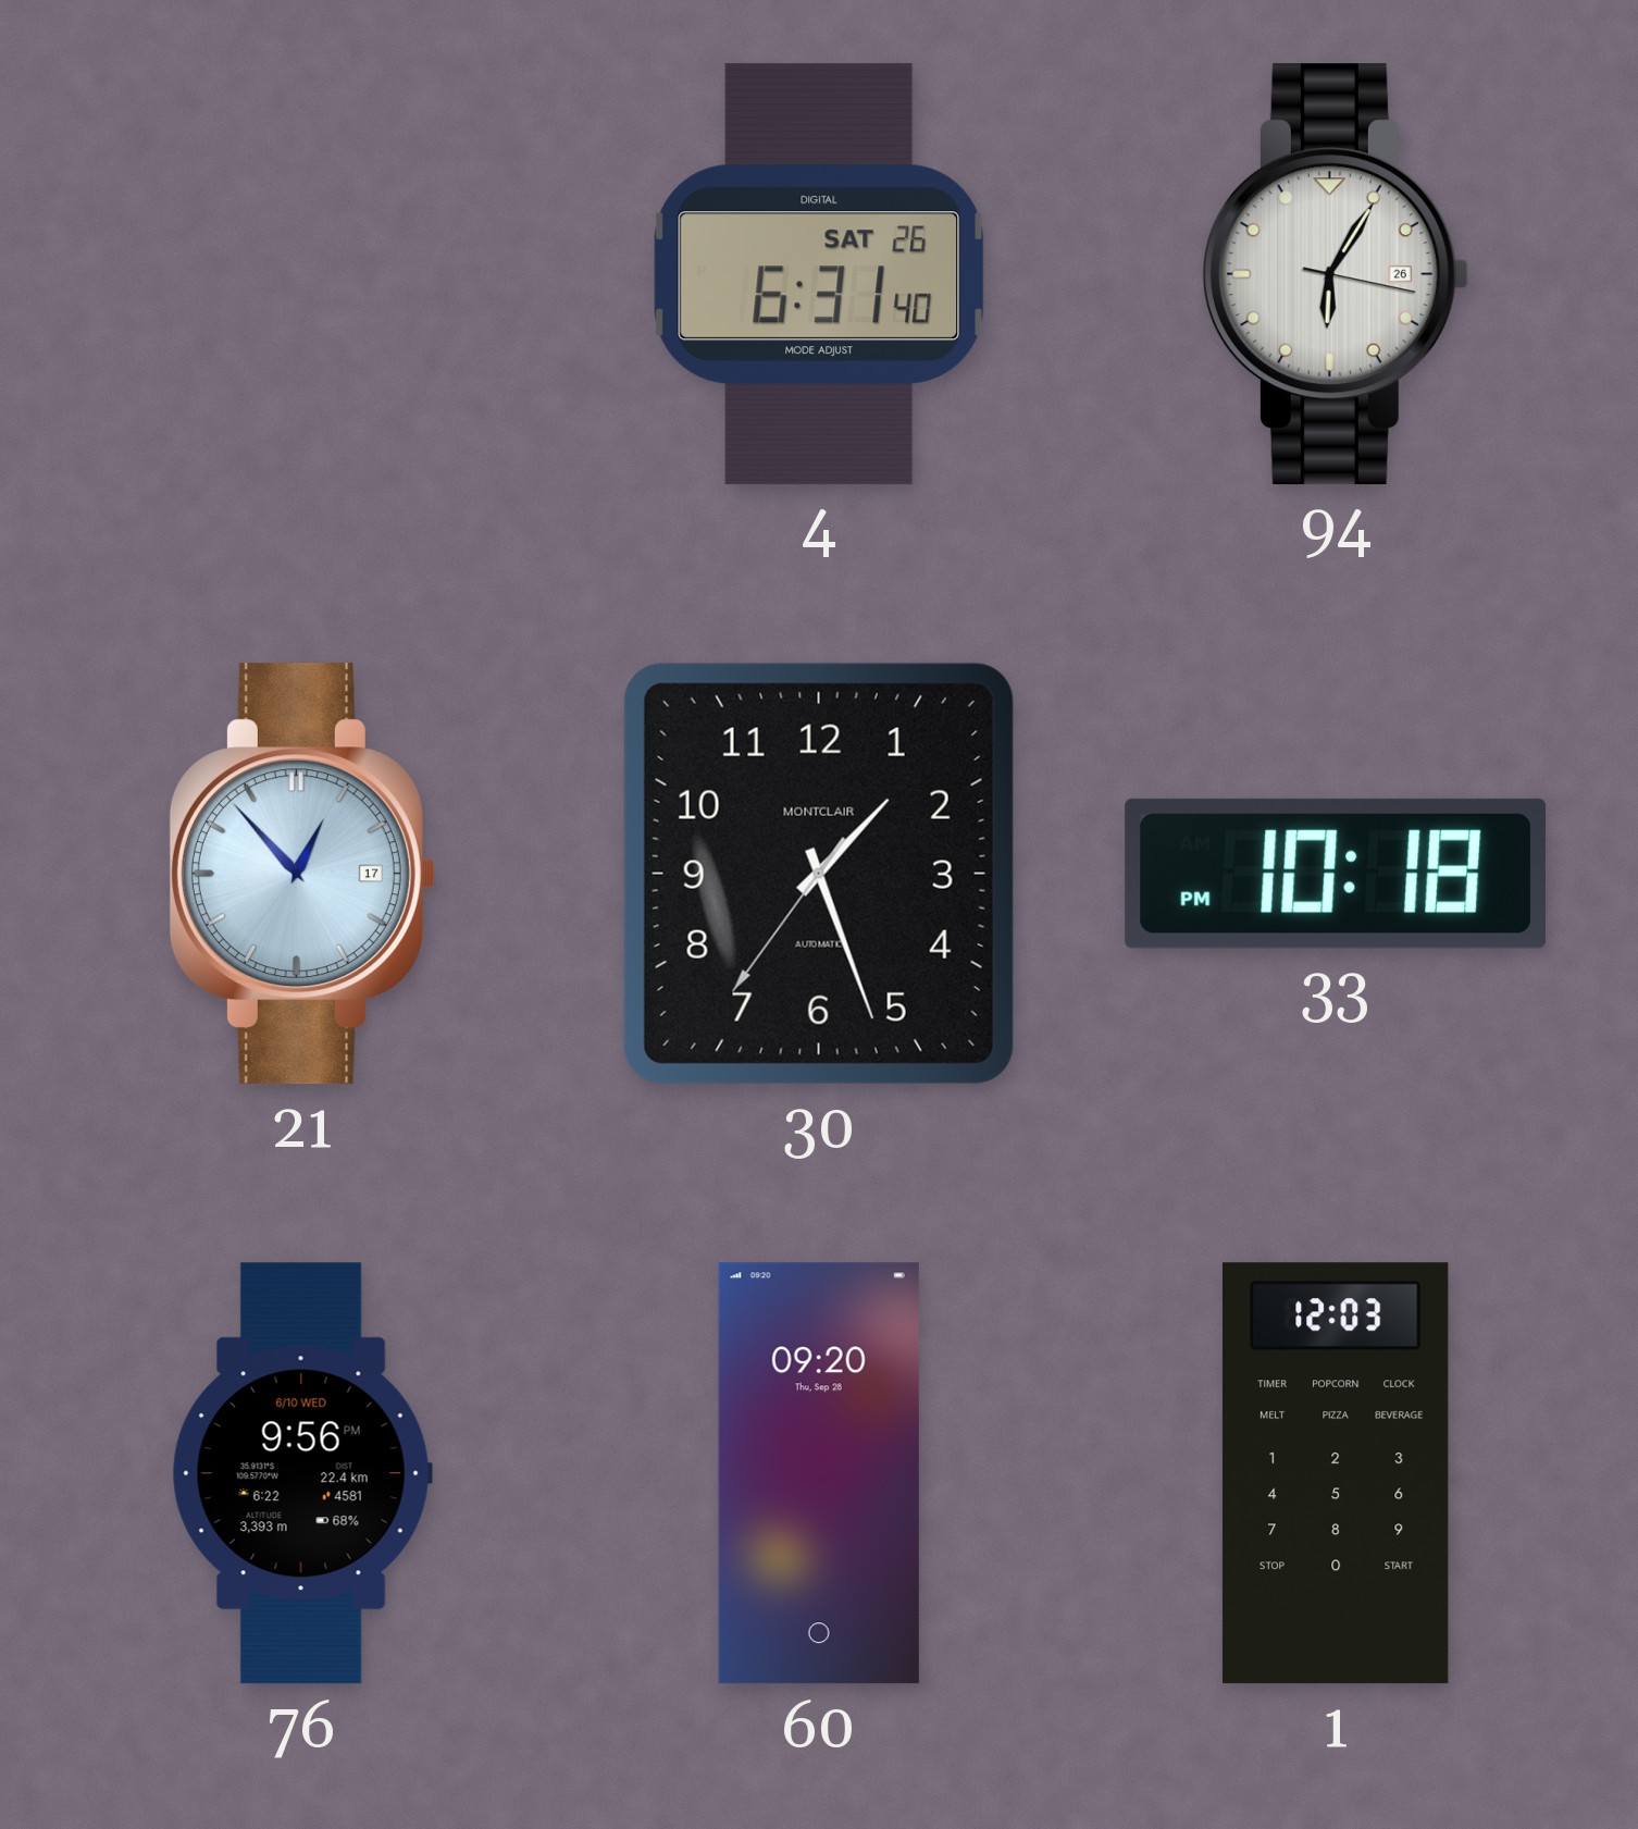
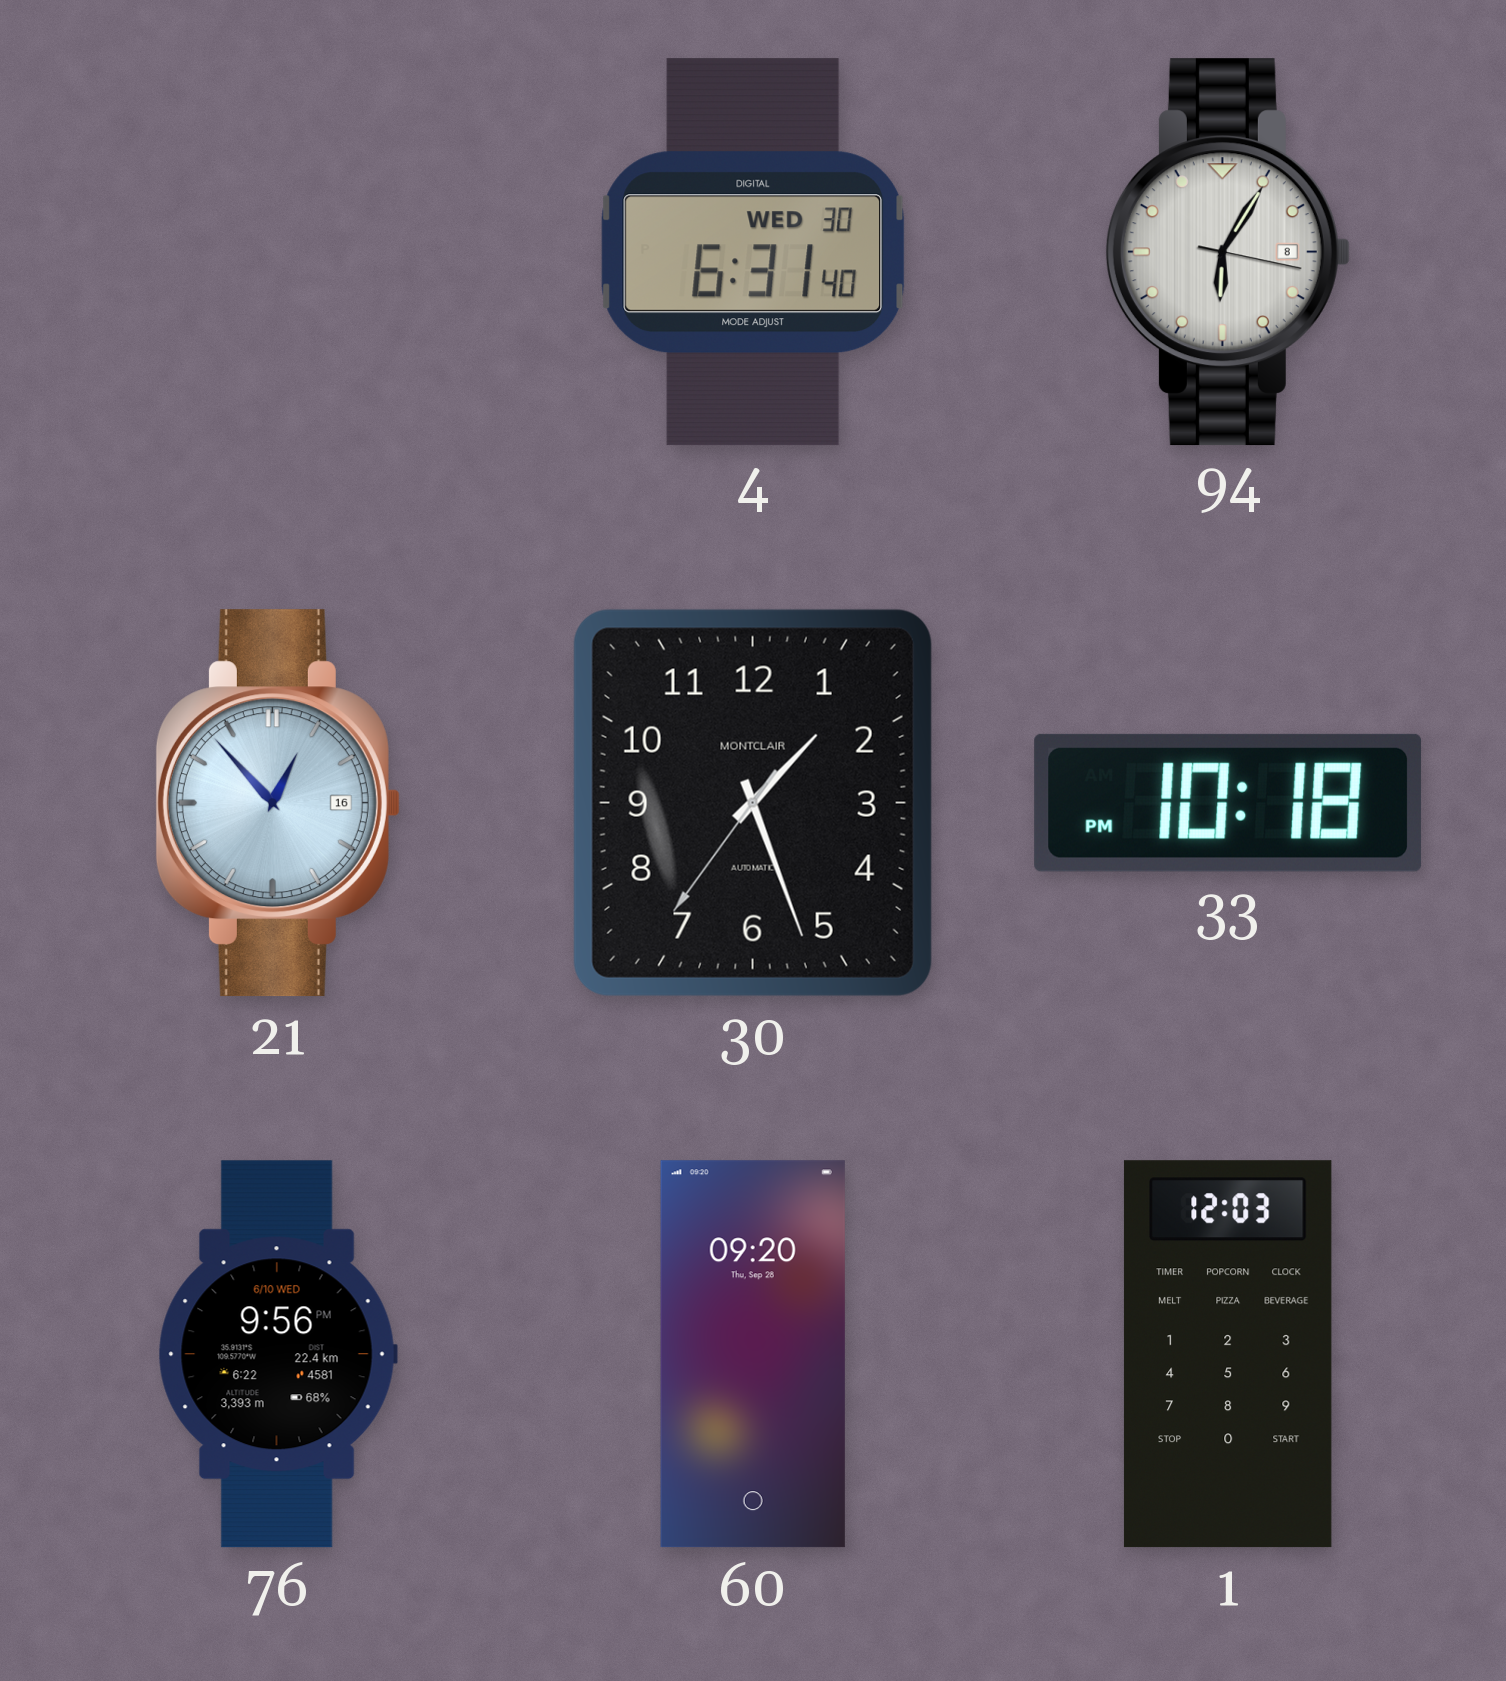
4 date: SAT 26 -> WED 30
94 date: 26 -> 8
21 date: 17 -> 16
